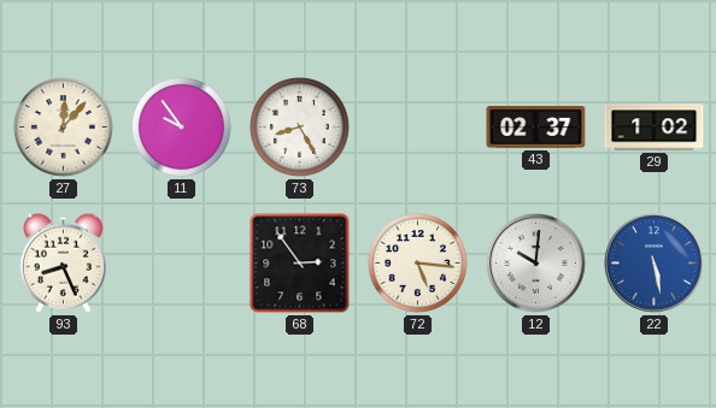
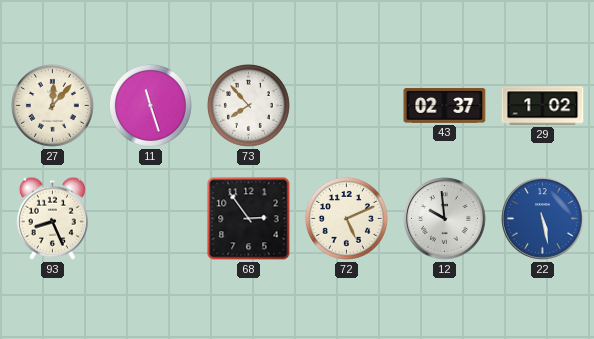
11: 9:54 -> 11:27
73: 8:25 -> 7:53
72: 5:16 -> 5:11
12: 10:01 -> 9:59
